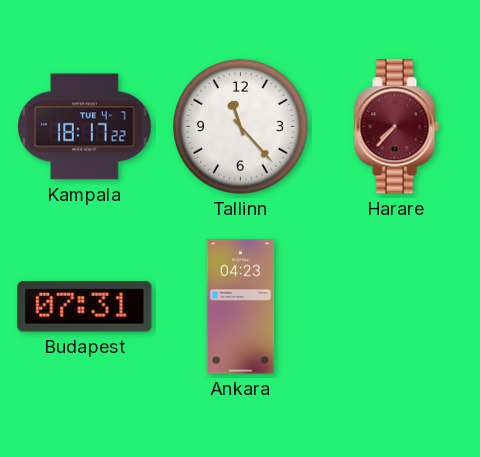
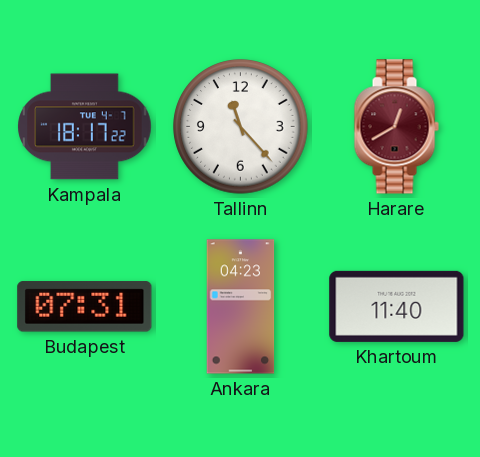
Harare: 7:37 -> 12:40
Khartoum: none -> 11:40
